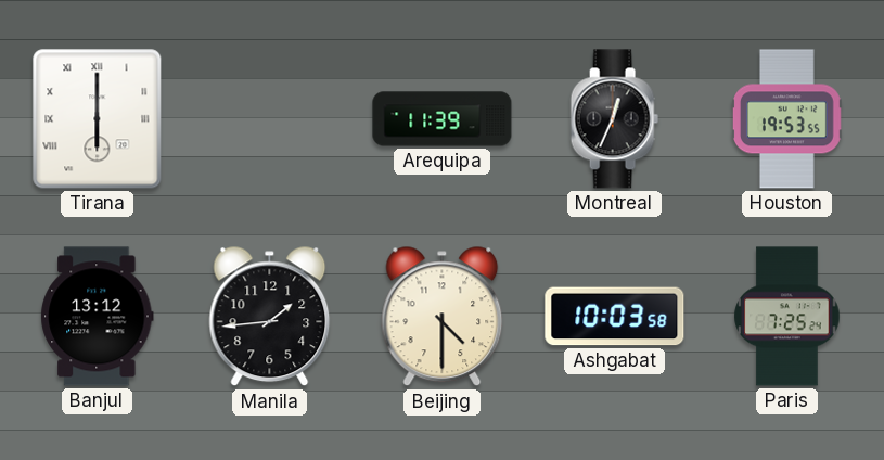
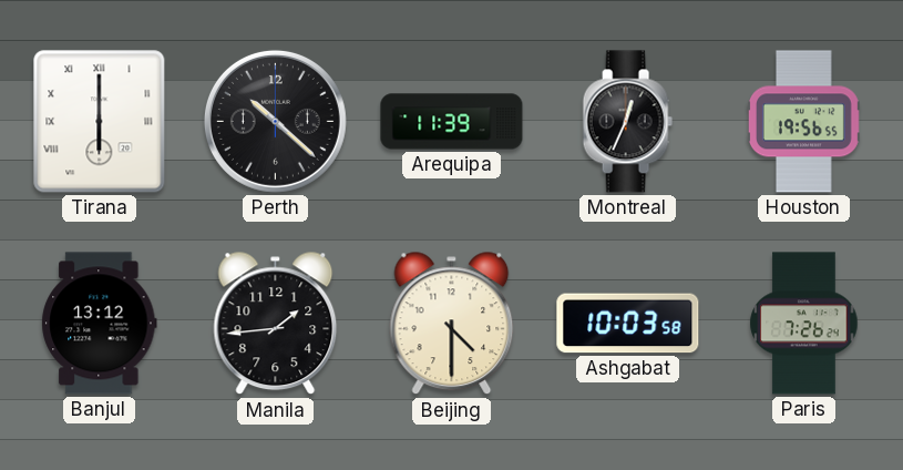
Perth: none -> 10:22
Houston: 19:53 -> 19:56
Paris: 7:25 -> 7:26
